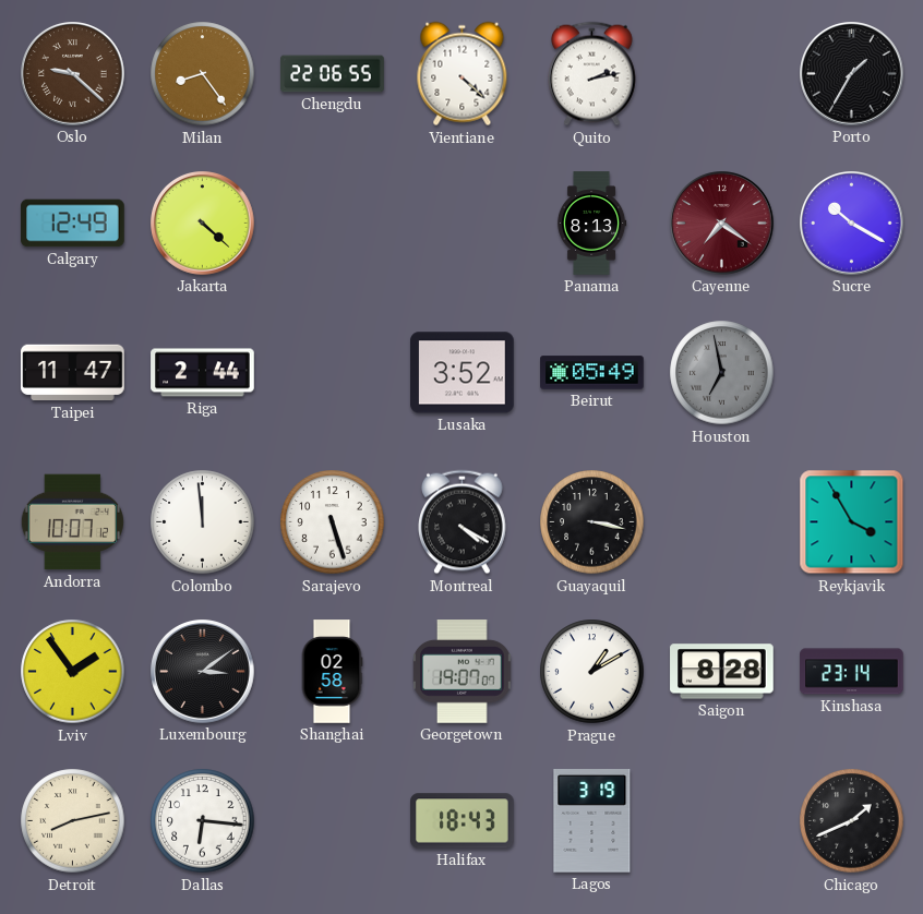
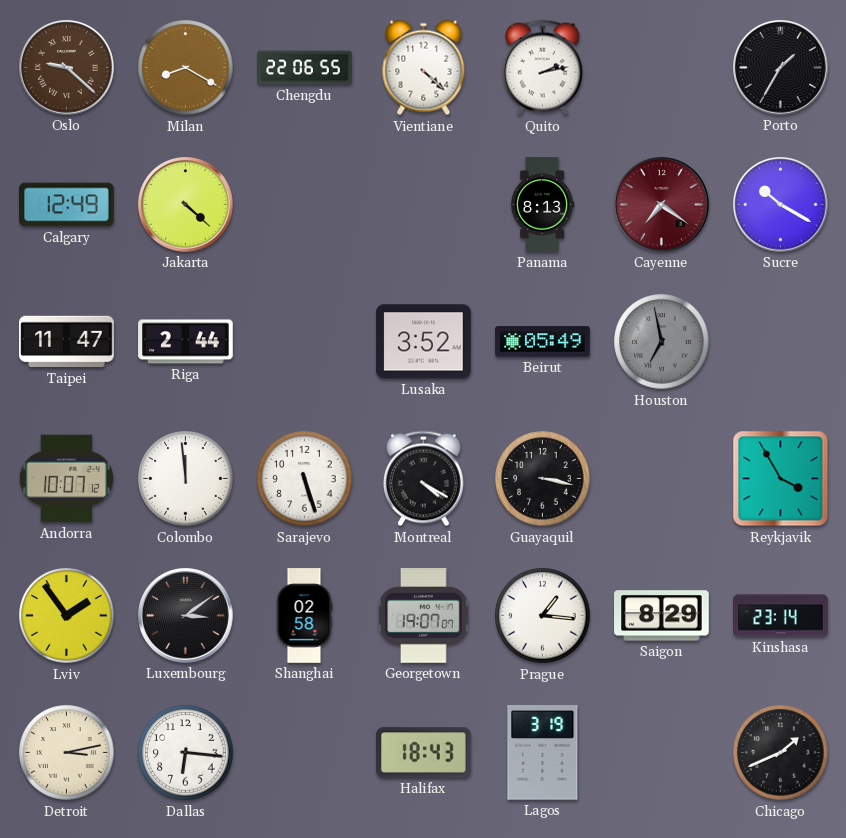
Milan: 8:24 -> 8:20
Prague: 1:10 -> 1:16
Saigon: 8:28 -> 8:29
Detroit: 8:13 -> 3:13
